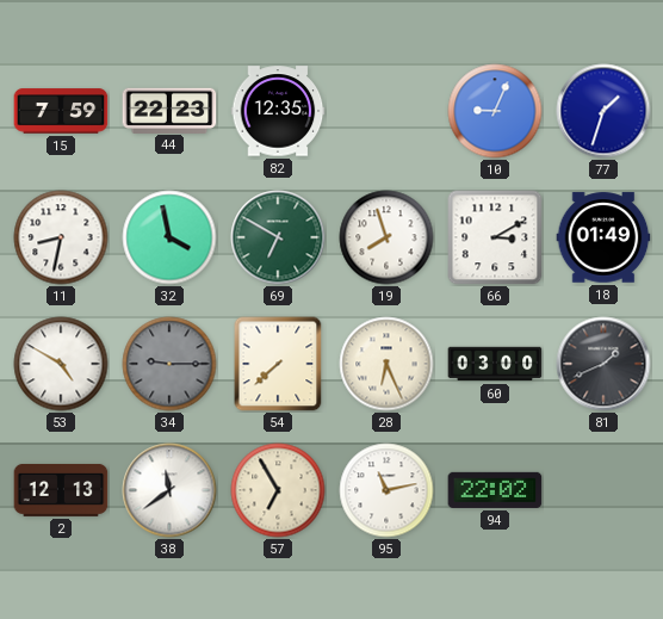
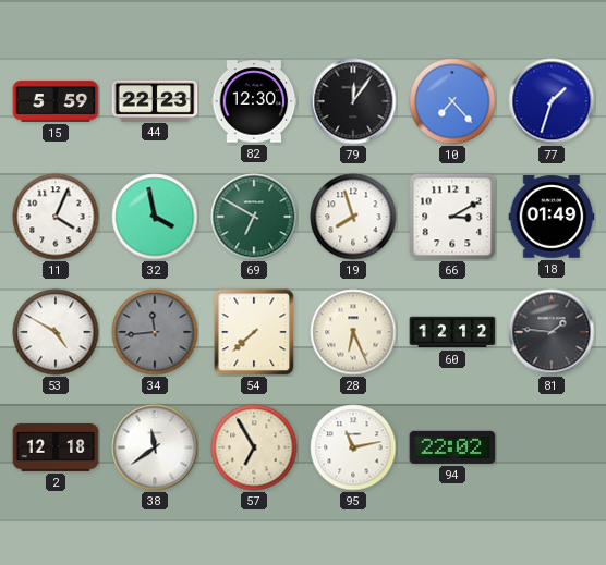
15: 7:59 -> 5:59
82: 12:35 -> 12:30
79: none -> 12:06
10: 9:04 -> 7:23
11: 8:32 -> 4:04
34: 9:15 -> 11:44
60: 03:00 -> 12:12
81: 1:41 -> 1:46
2: 12:13 -> 12:18
